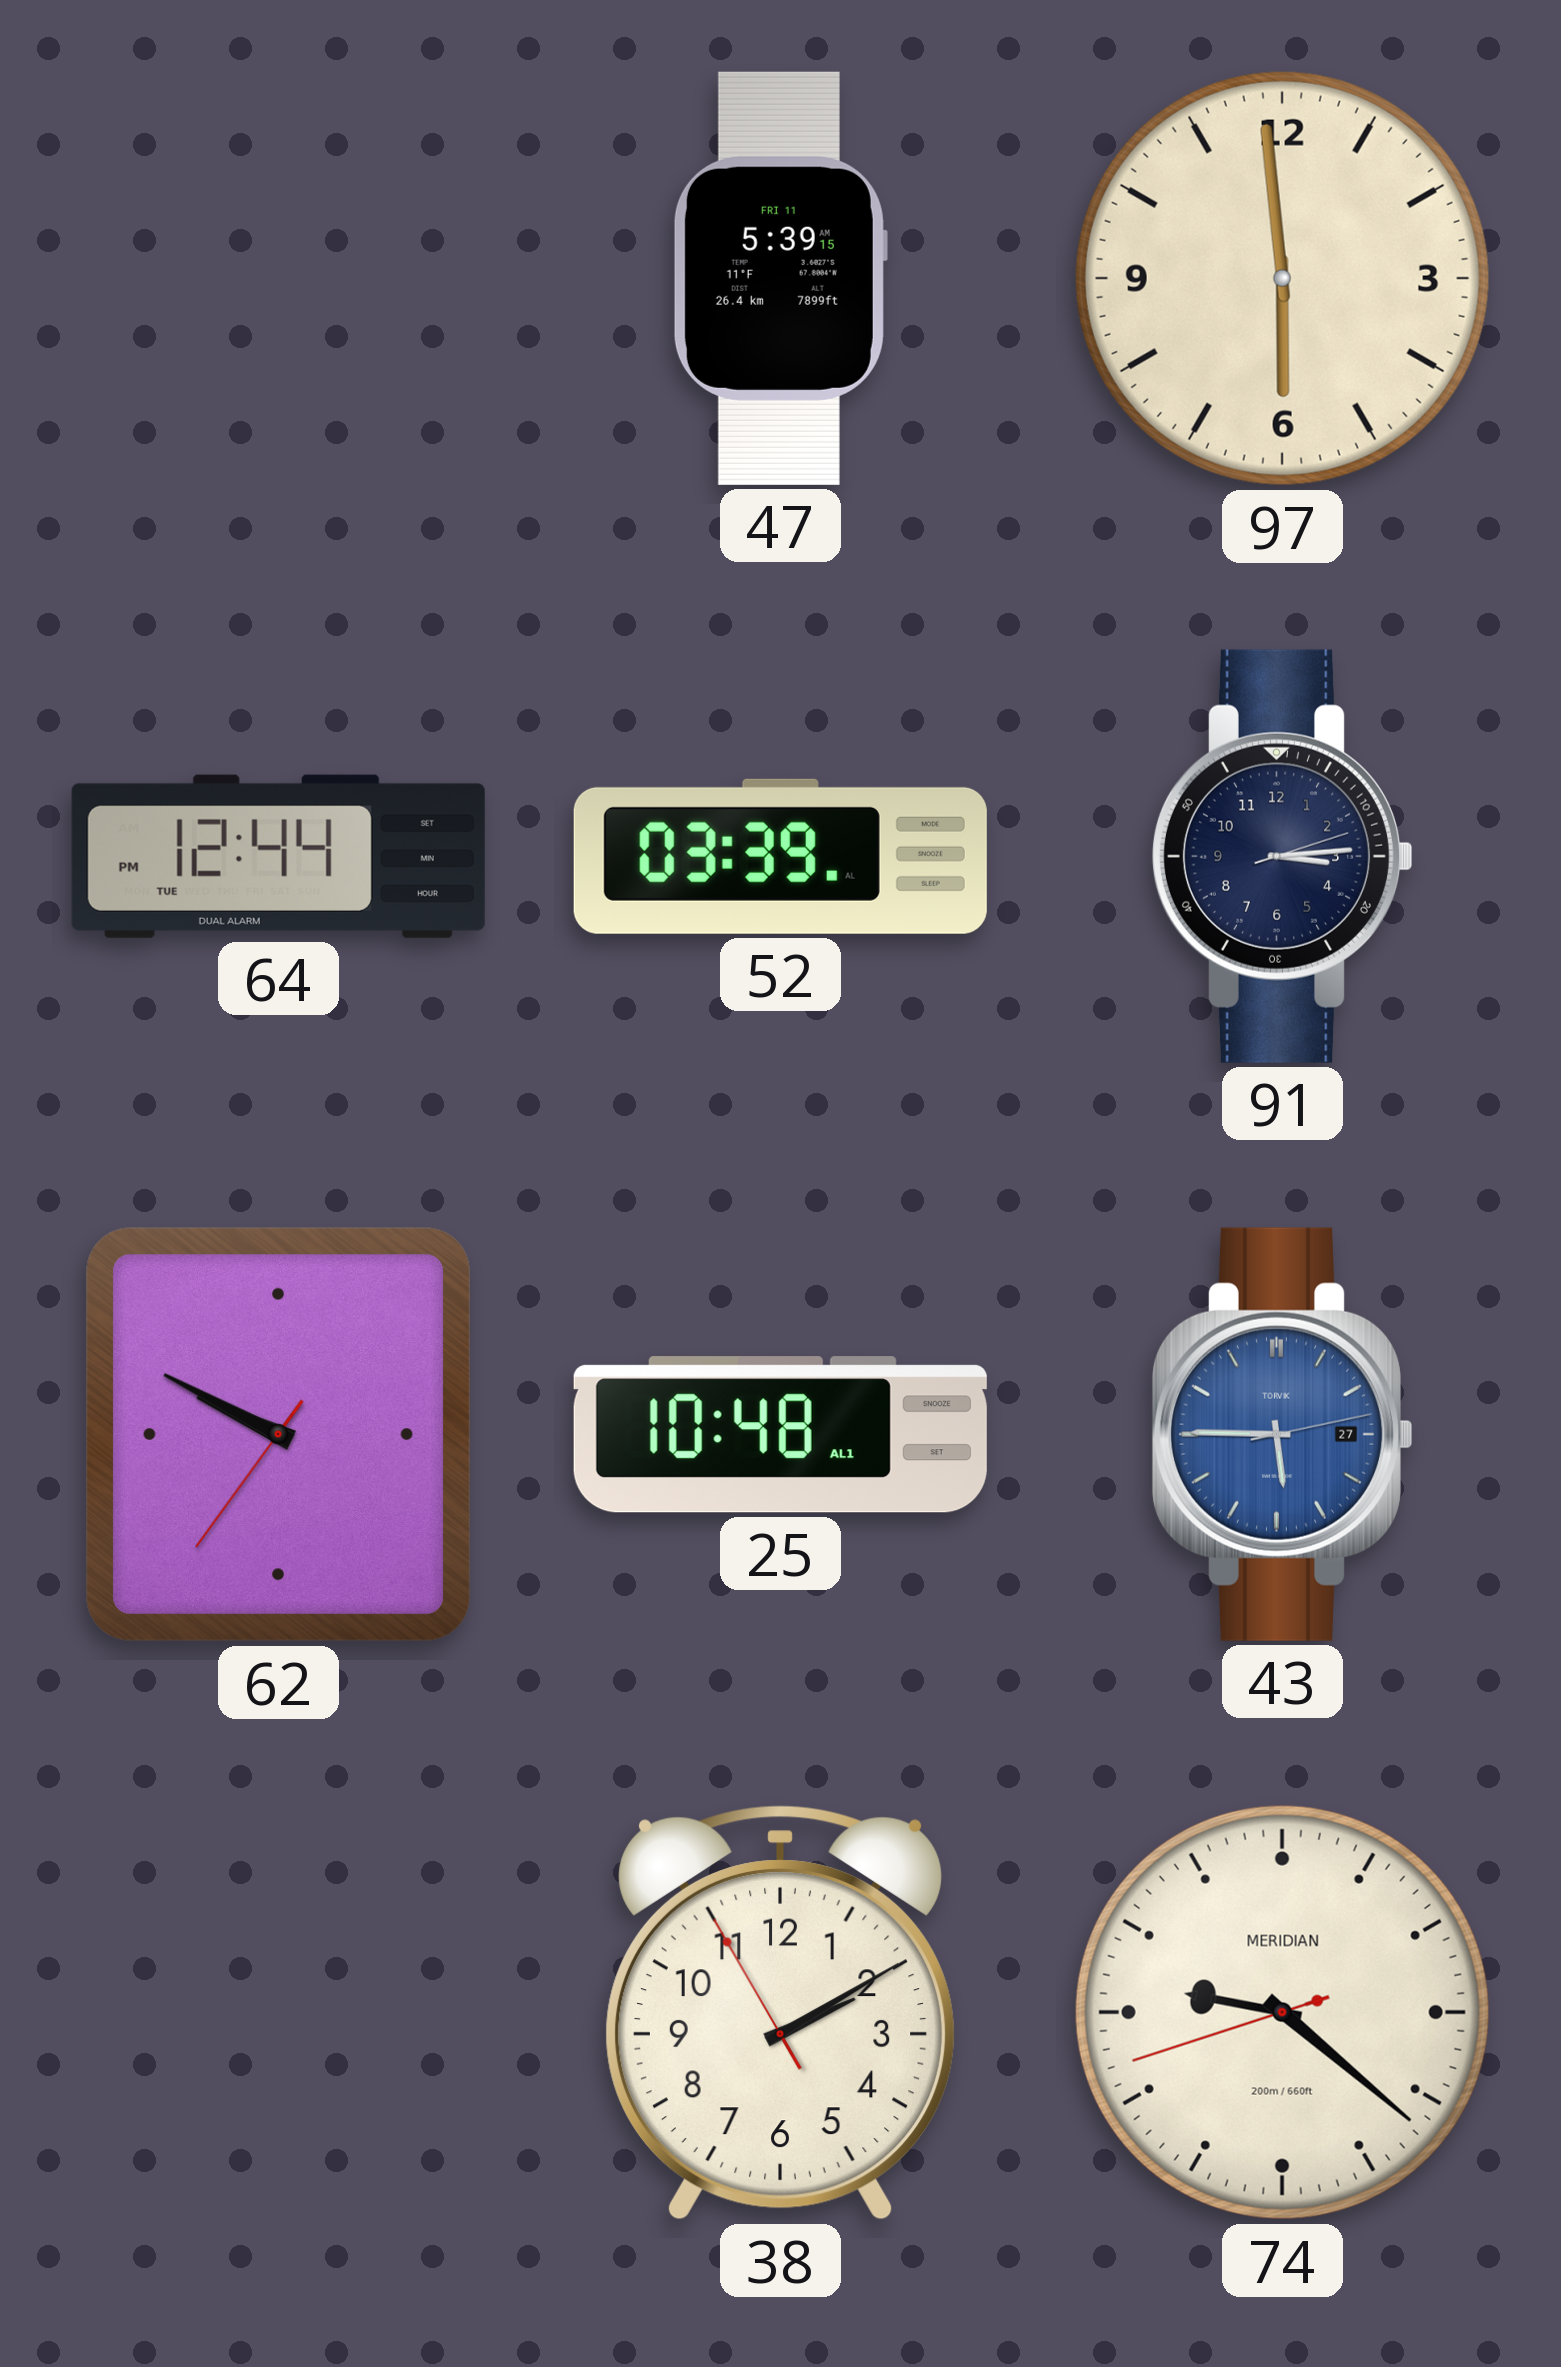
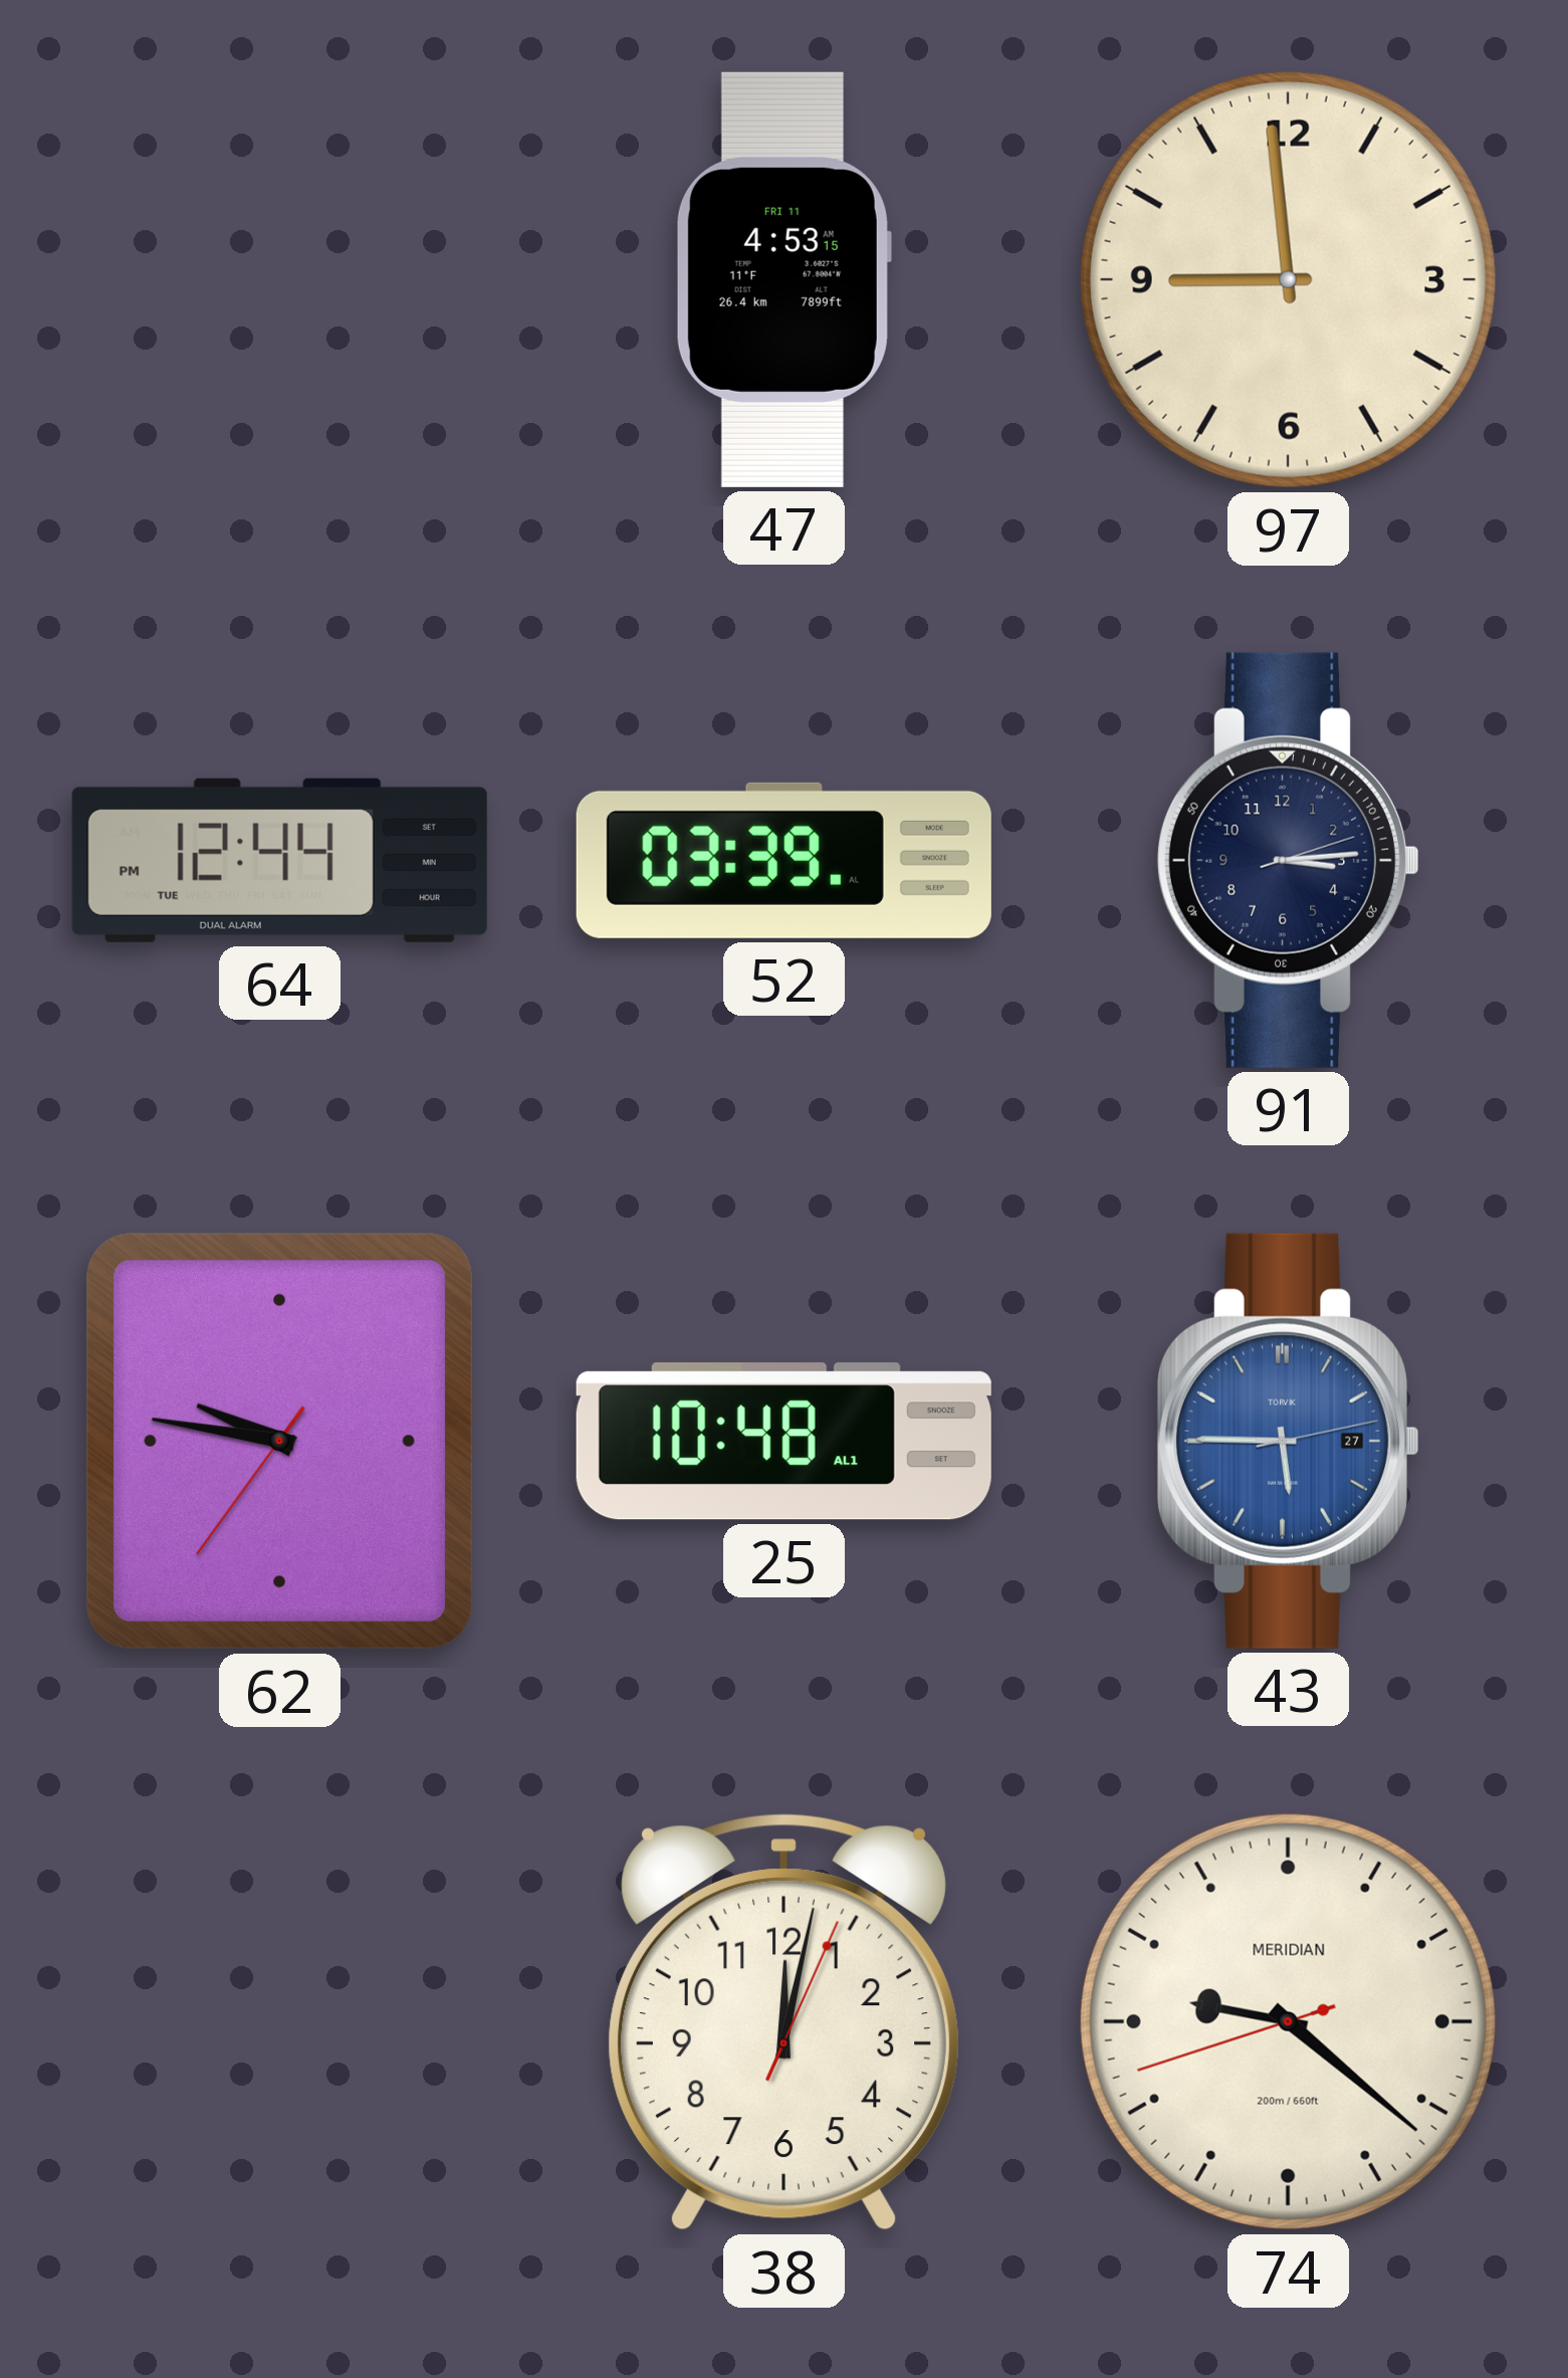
47: 5:39 -> 4:53
97: 5:59 -> 8:59
62: 9:49 -> 9:46
38: 2:09 -> 12:02
